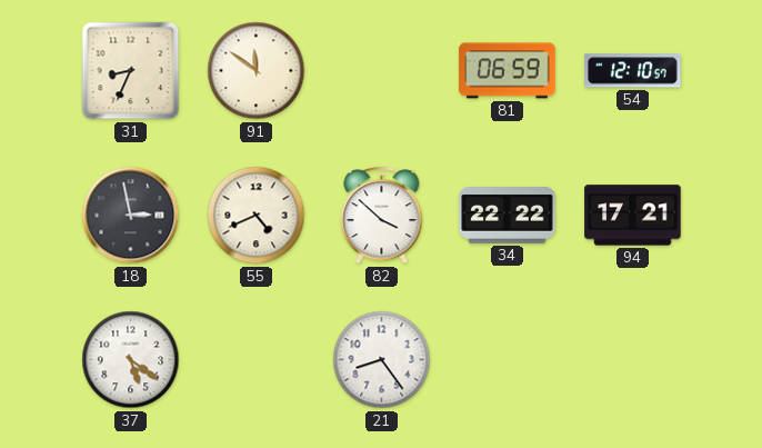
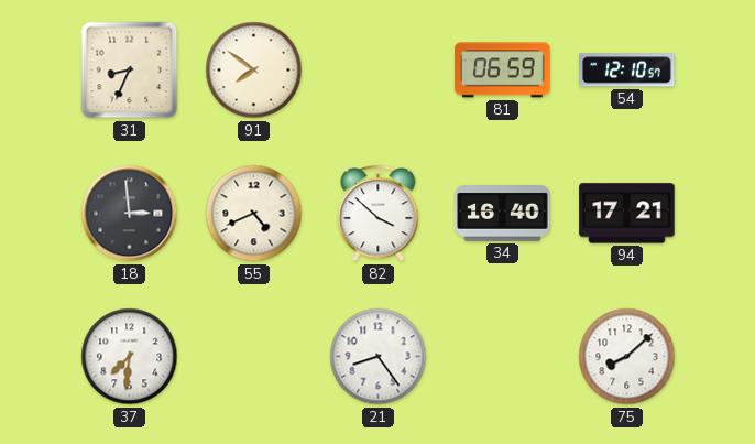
91: 11:51 -> 7:51
18: 2:58 -> 2:59
34: 22:22 -> 16:40
37: 5:21 -> 7:31
75: none -> 8:08
